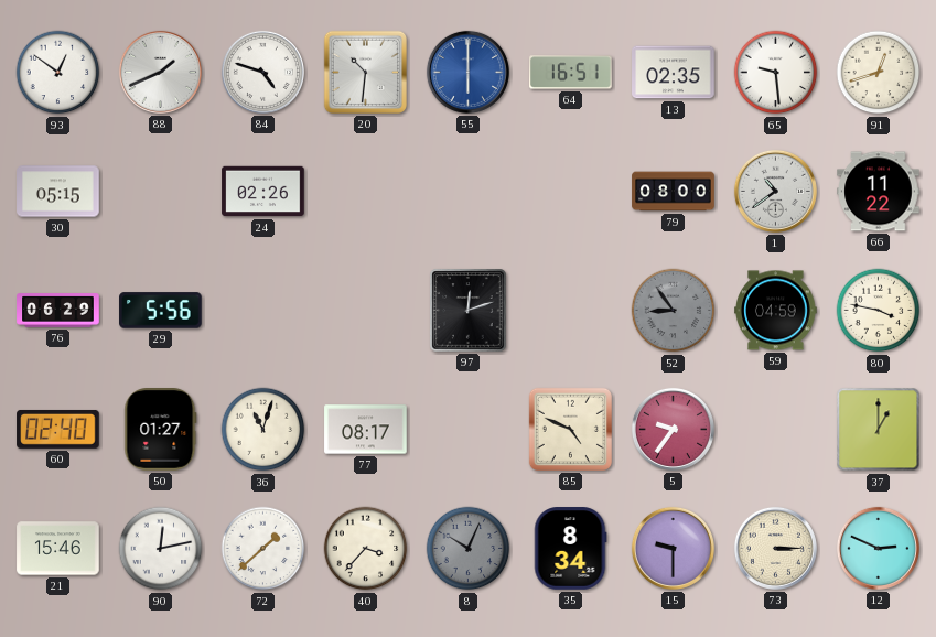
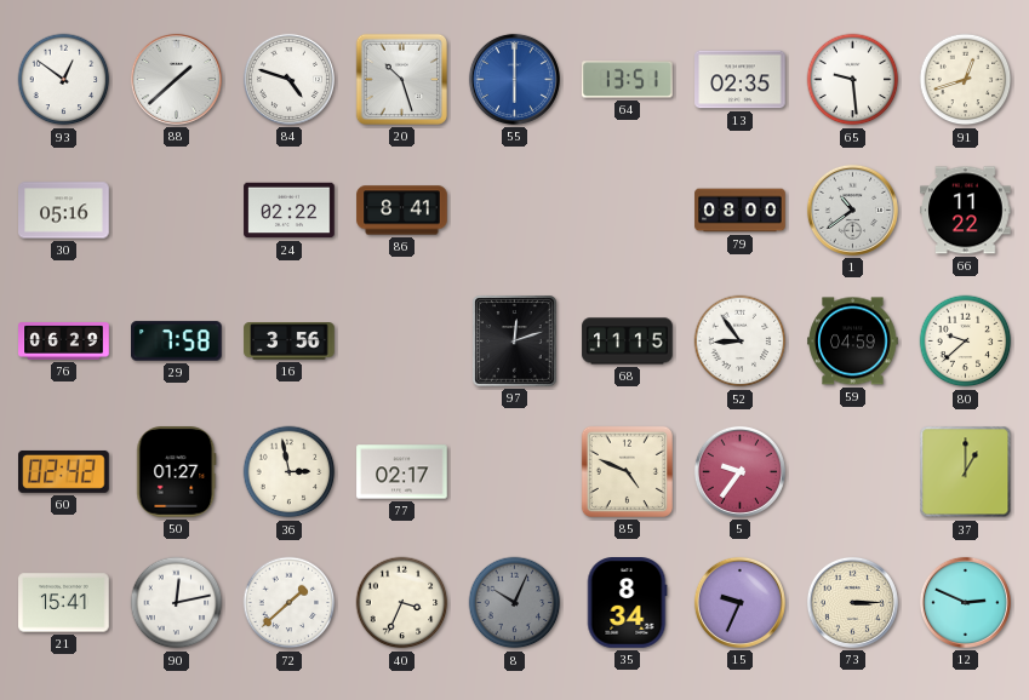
88: 1:41 -> 1:38
20: 10:31 -> 10:27
64: 16:51 -> 13:51
30: 05:15 -> 05:16
24: 02:26 -> 02:22
86: none -> 8:41
29: 5:56 -> 7:58
16: none -> 3:56
68: none -> 11:15
52 dial: grey -> white
80: 3:47 -> 9:38
60: 02:40 -> 02:42
36: 11:03 -> 2:58
77: 08:17 -> 02:17
21: 15:46 -> 15:41
40: 3:37 -> 3:34
15: 9:30 -> 9:34
